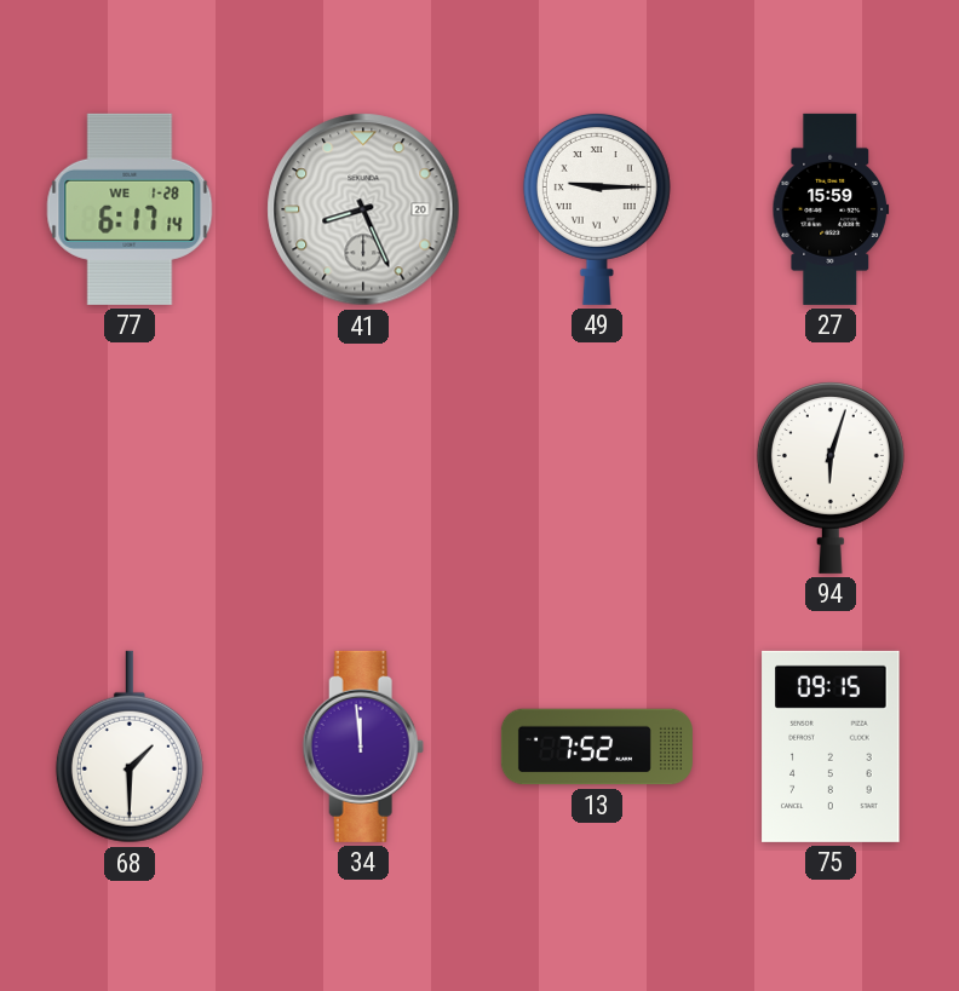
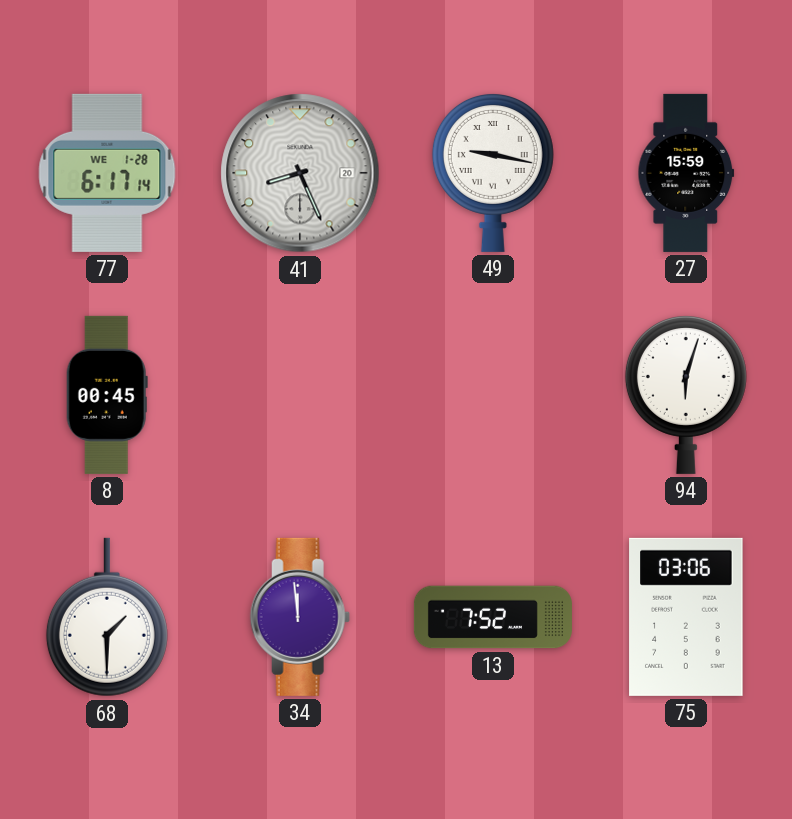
49: 9:15 -> 9:17
8: none -> 00:45
75: 09:15 -> 03:06
